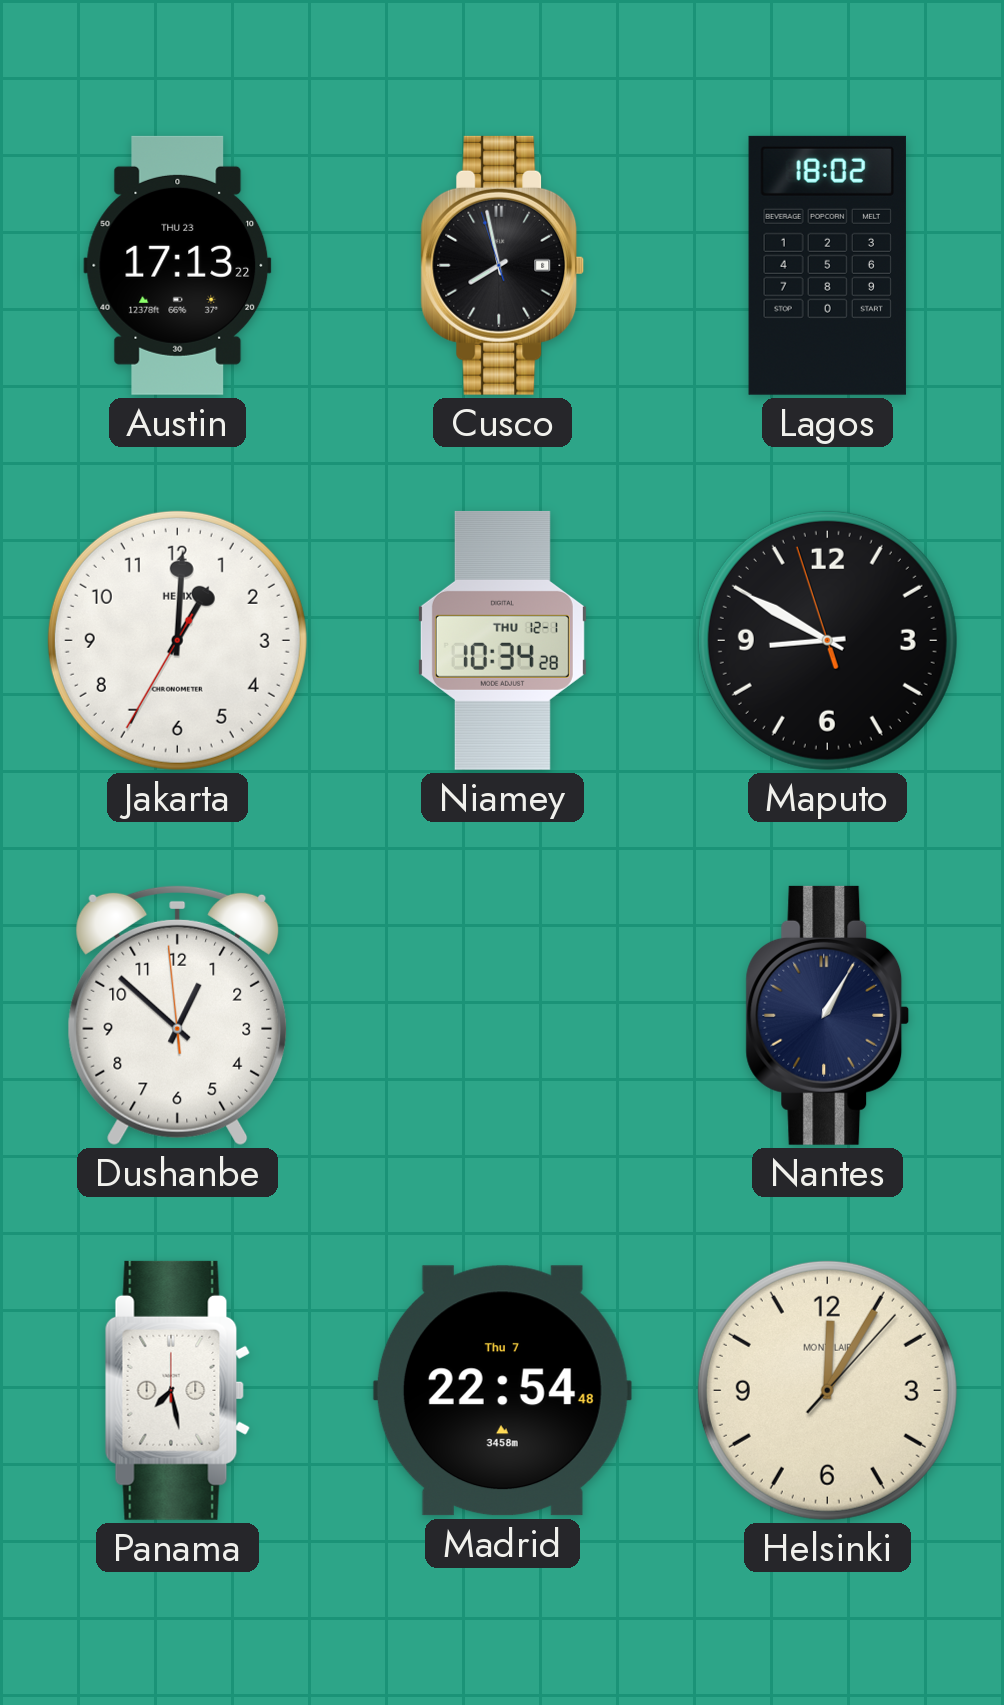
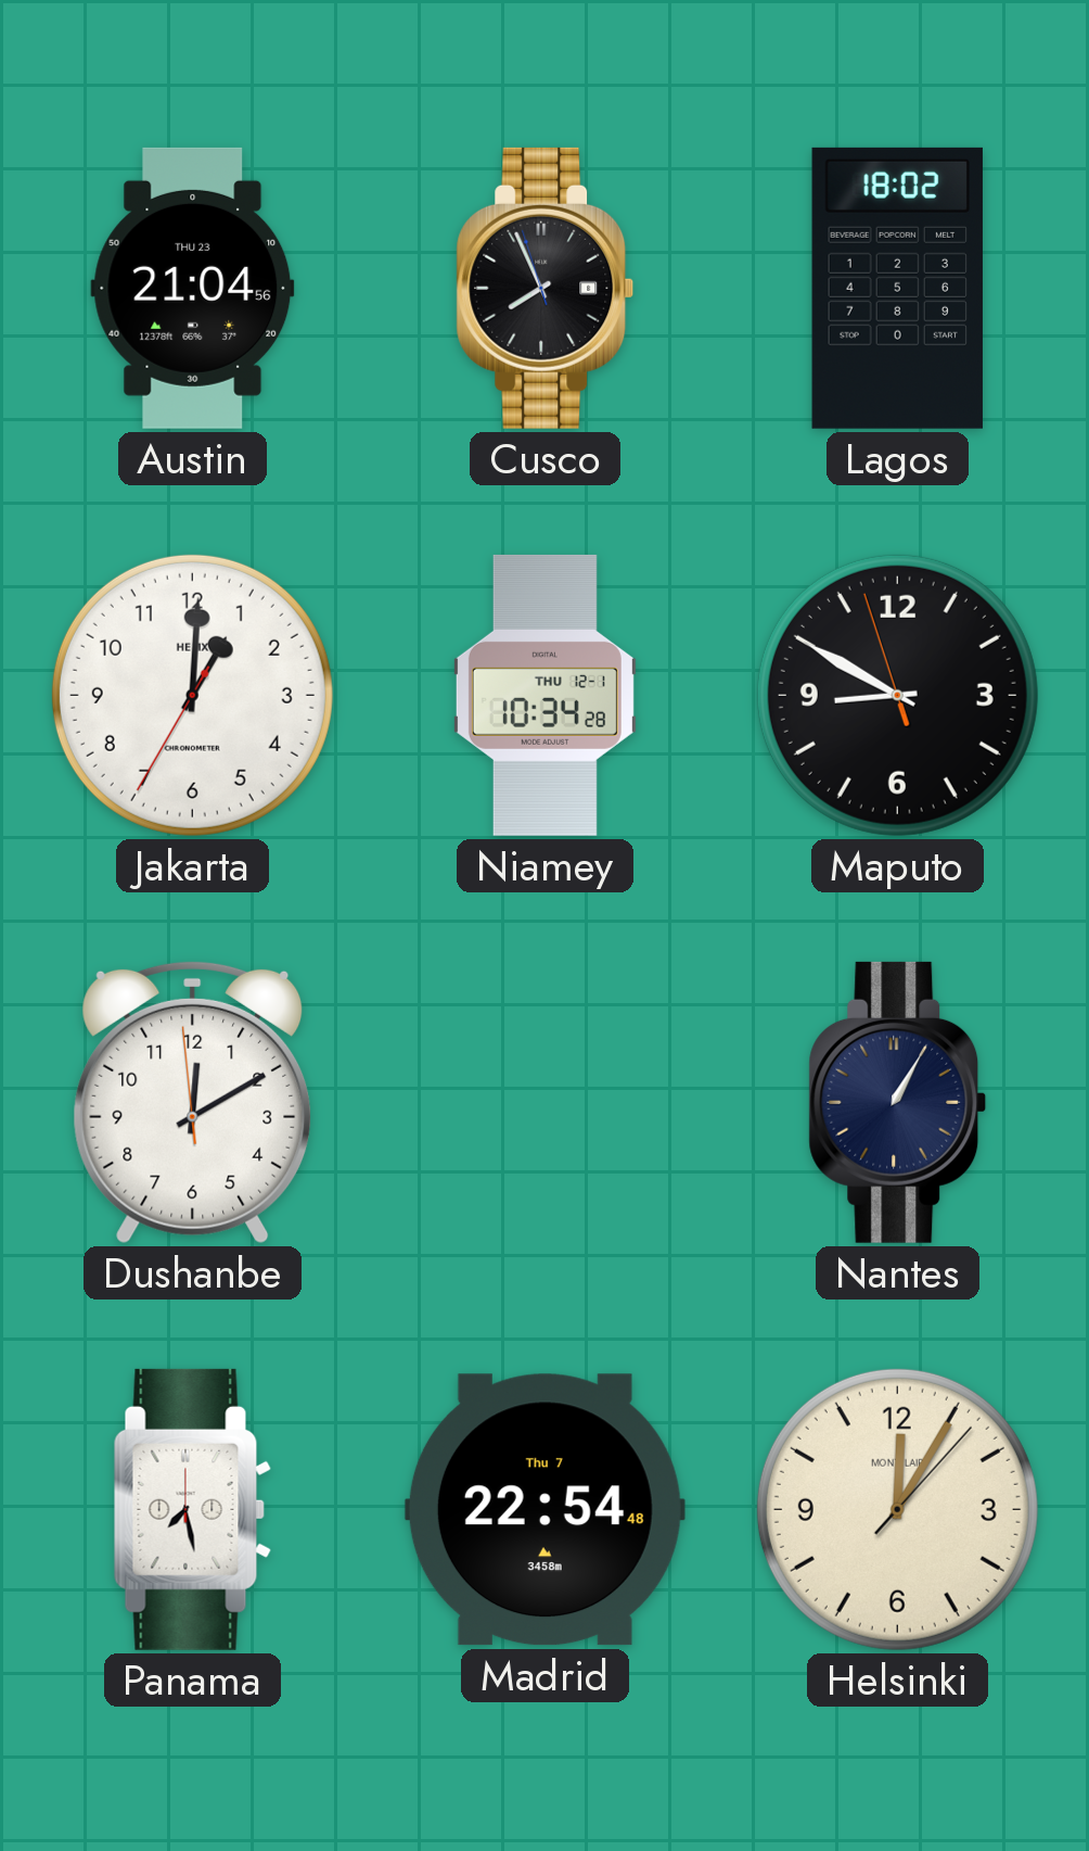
Austin: 17:13 -> 21:04
Cusco: 7:57 -> 7:55
Dushanbe: 12:51 -> 12:09
